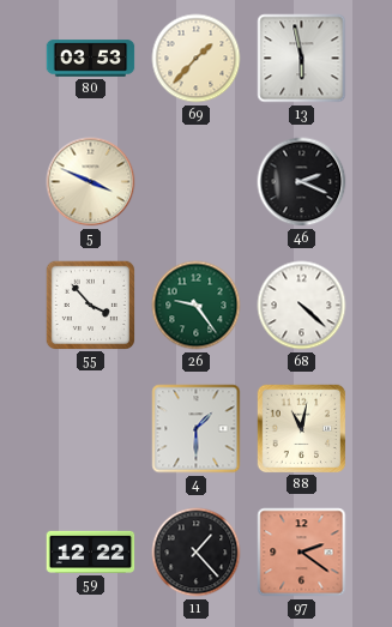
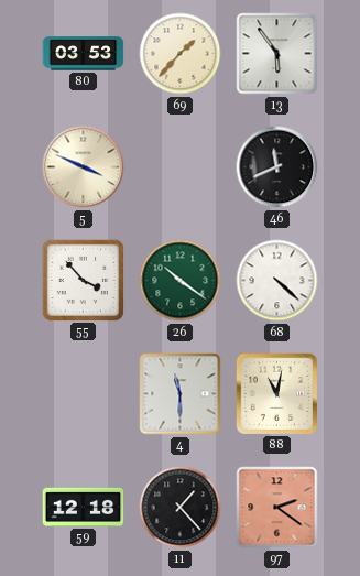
13: 5:58 -> 5:54
46: 2:19 -> 11:41
26: 9:24 -> 10:21
4: 1:30 -> 11:30
59: 12:22 -> 12:18
